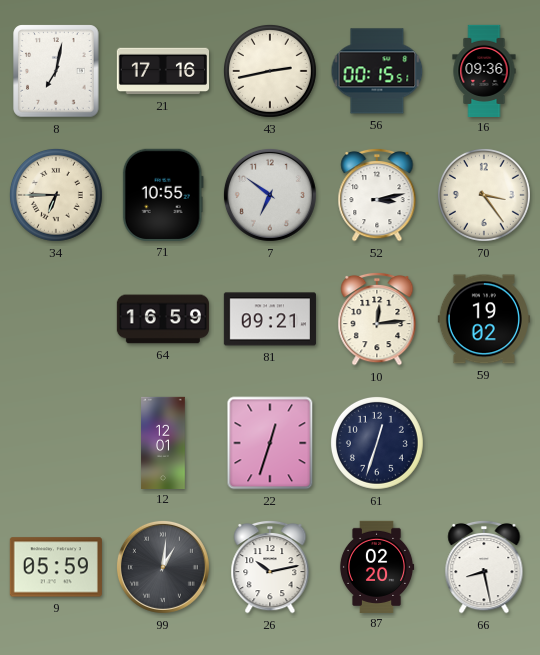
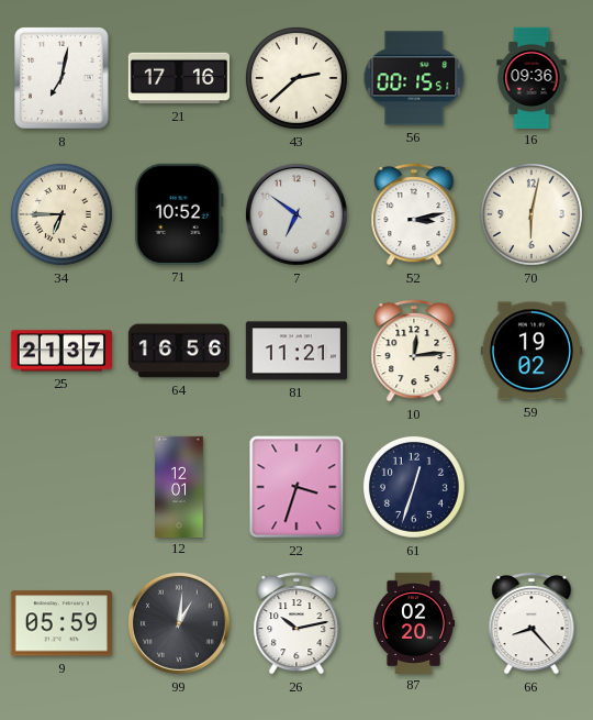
43: 2:43 -> 2:38
71: 10:55 -> 10:52
70: 3:24 -> 6:02
25: none -> 21:37
64: 16:59 -> 16:56
81: 09:21 -> 11:21
22: 12:33 -> 3:33
66: 8:28 -> 8:23
